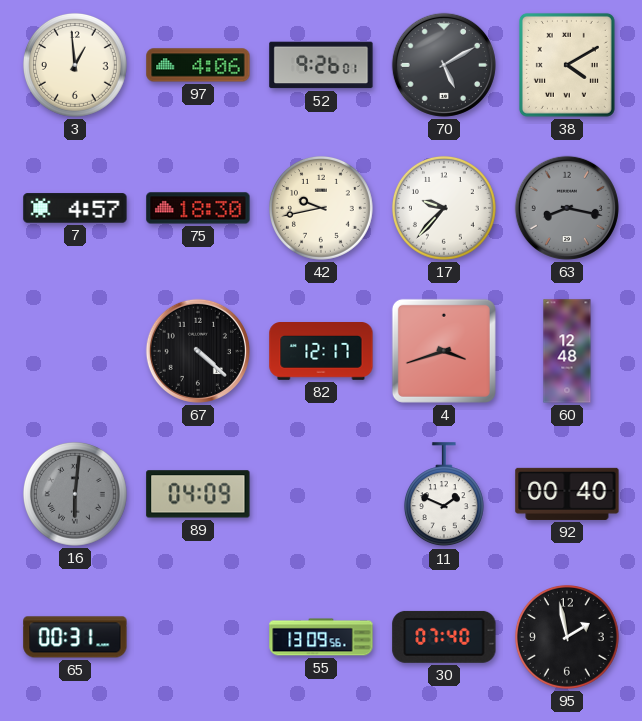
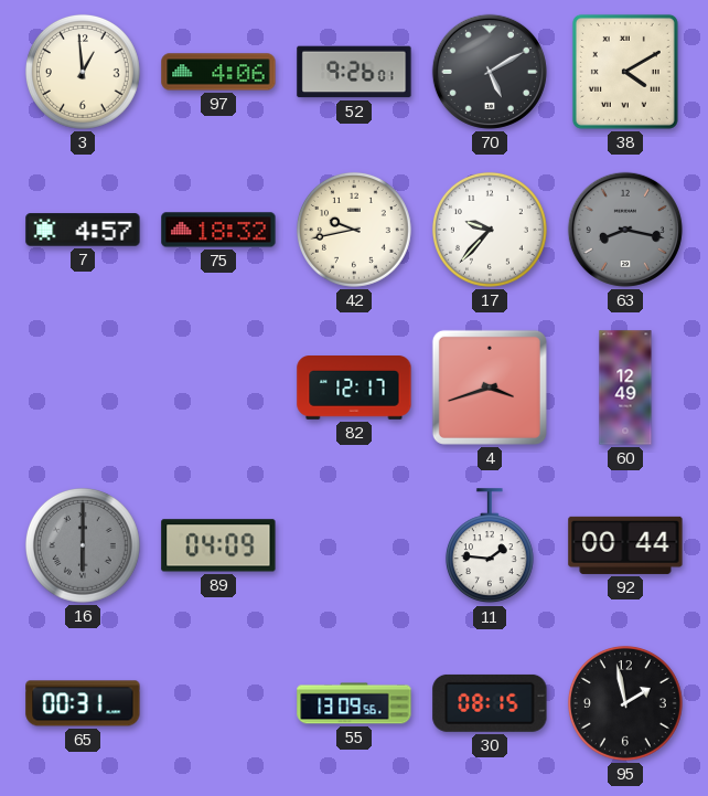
75: 18:30 -> 18:32
67: 4:22 -> none
60: 12:48 -> 12:49
16: 6:01 -> 6:00
11: 1:49 -> 1:46
92: 00:40 -> 00:44
30: 07:40 -> 08:15
